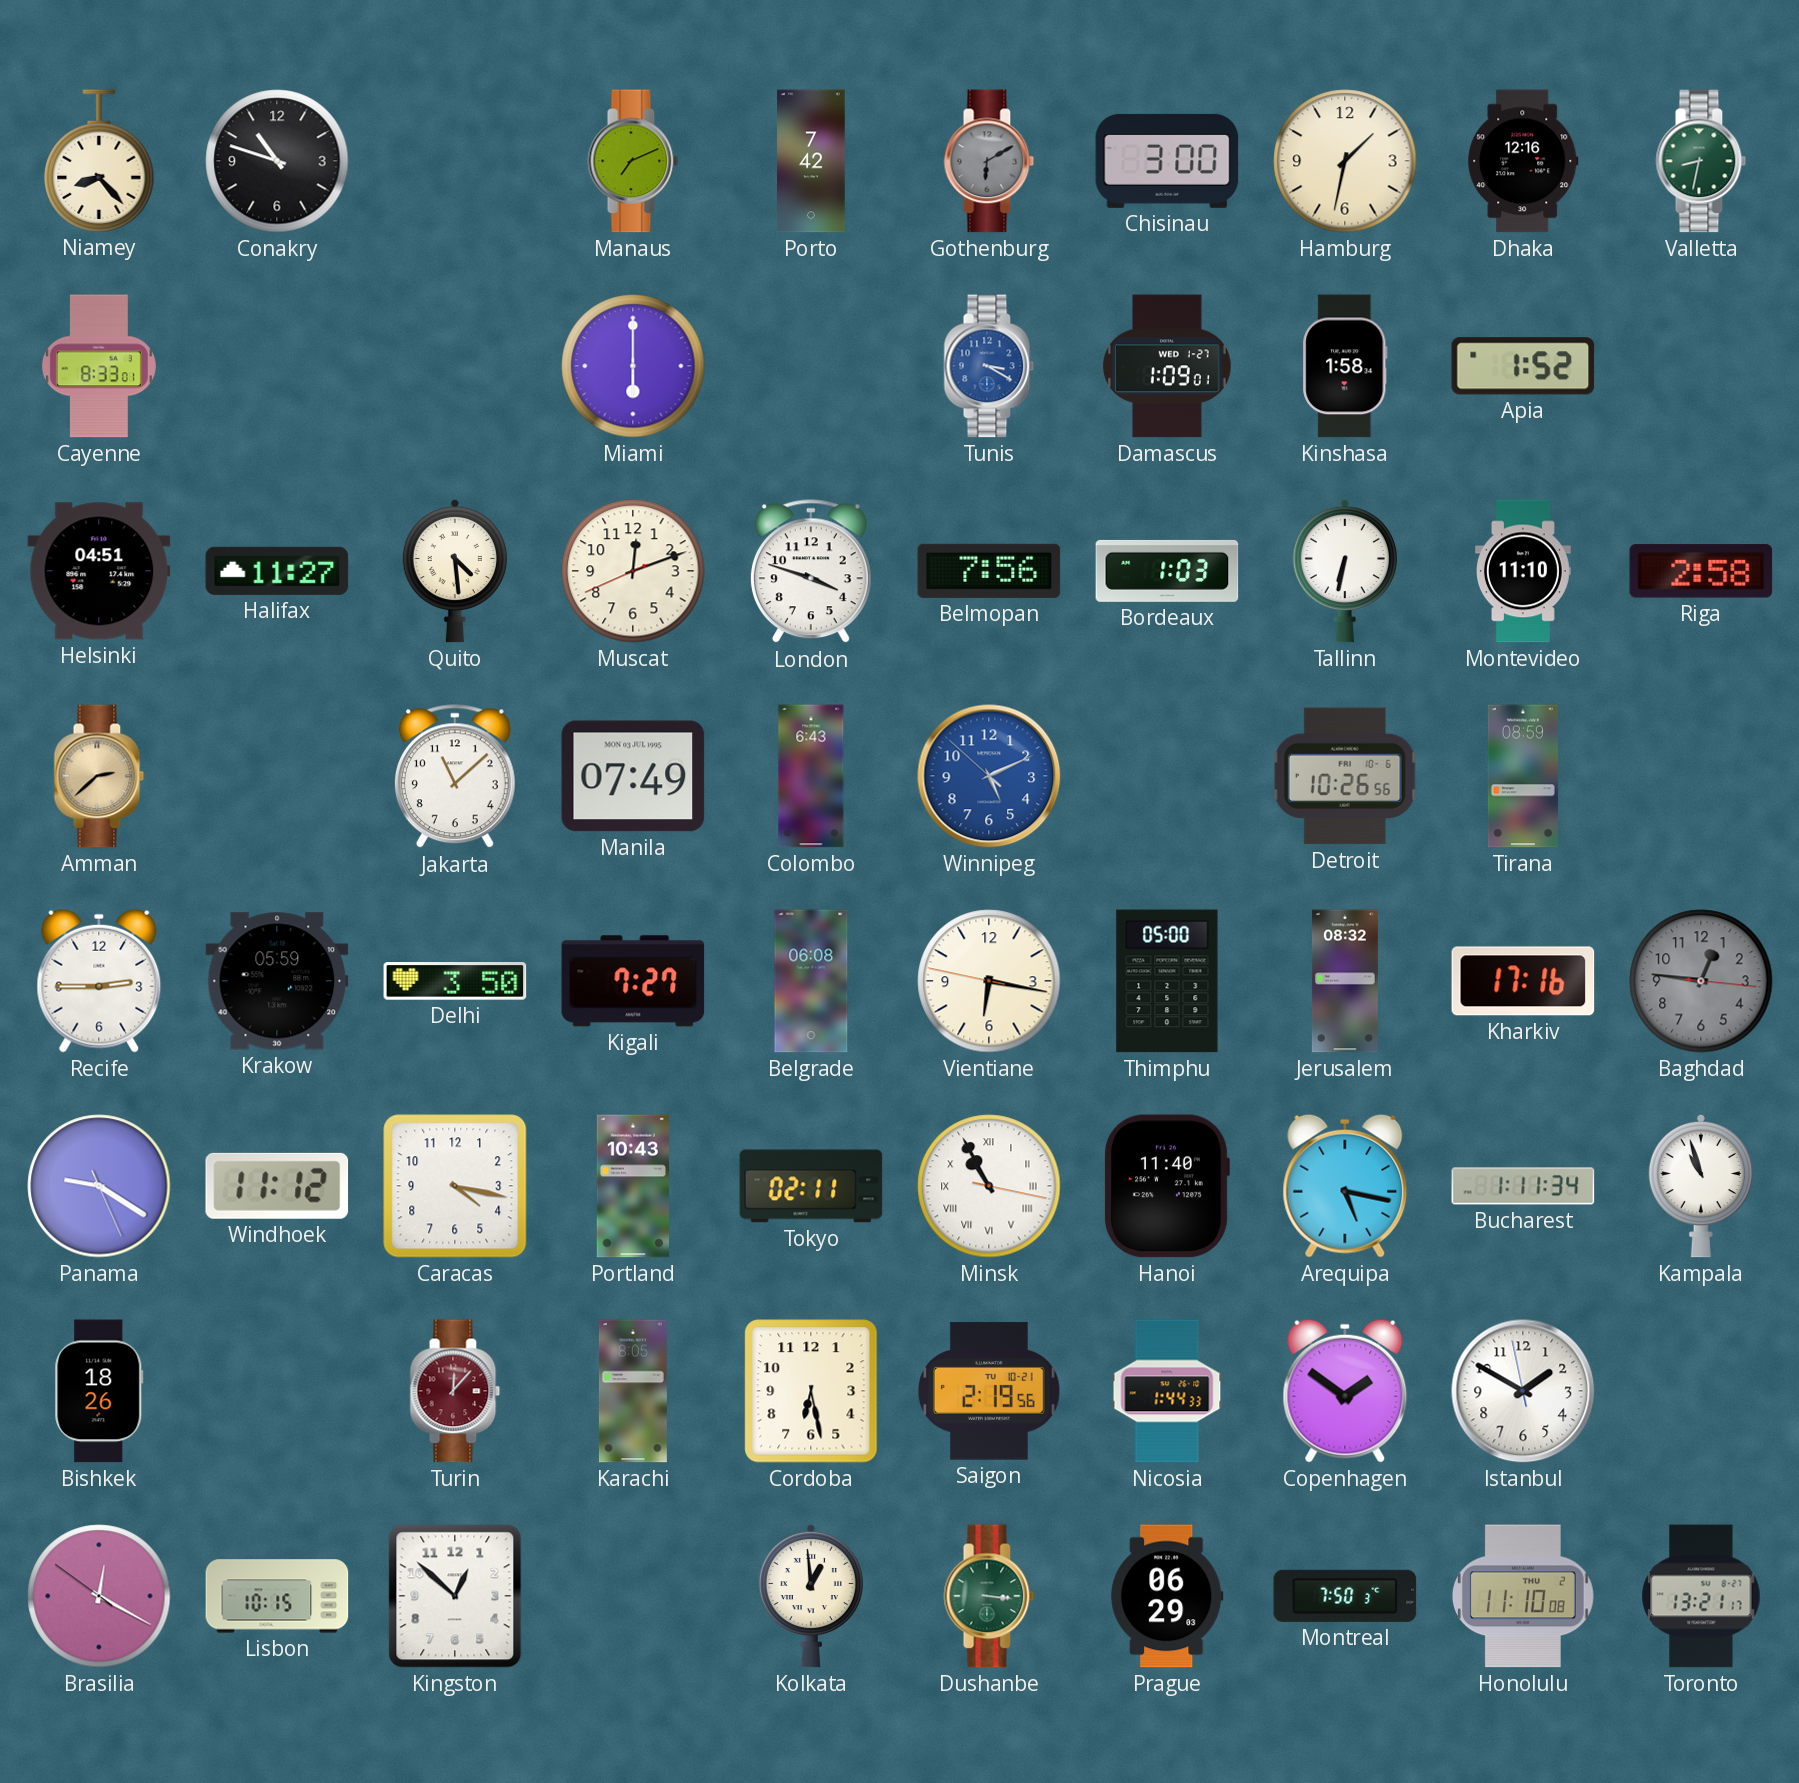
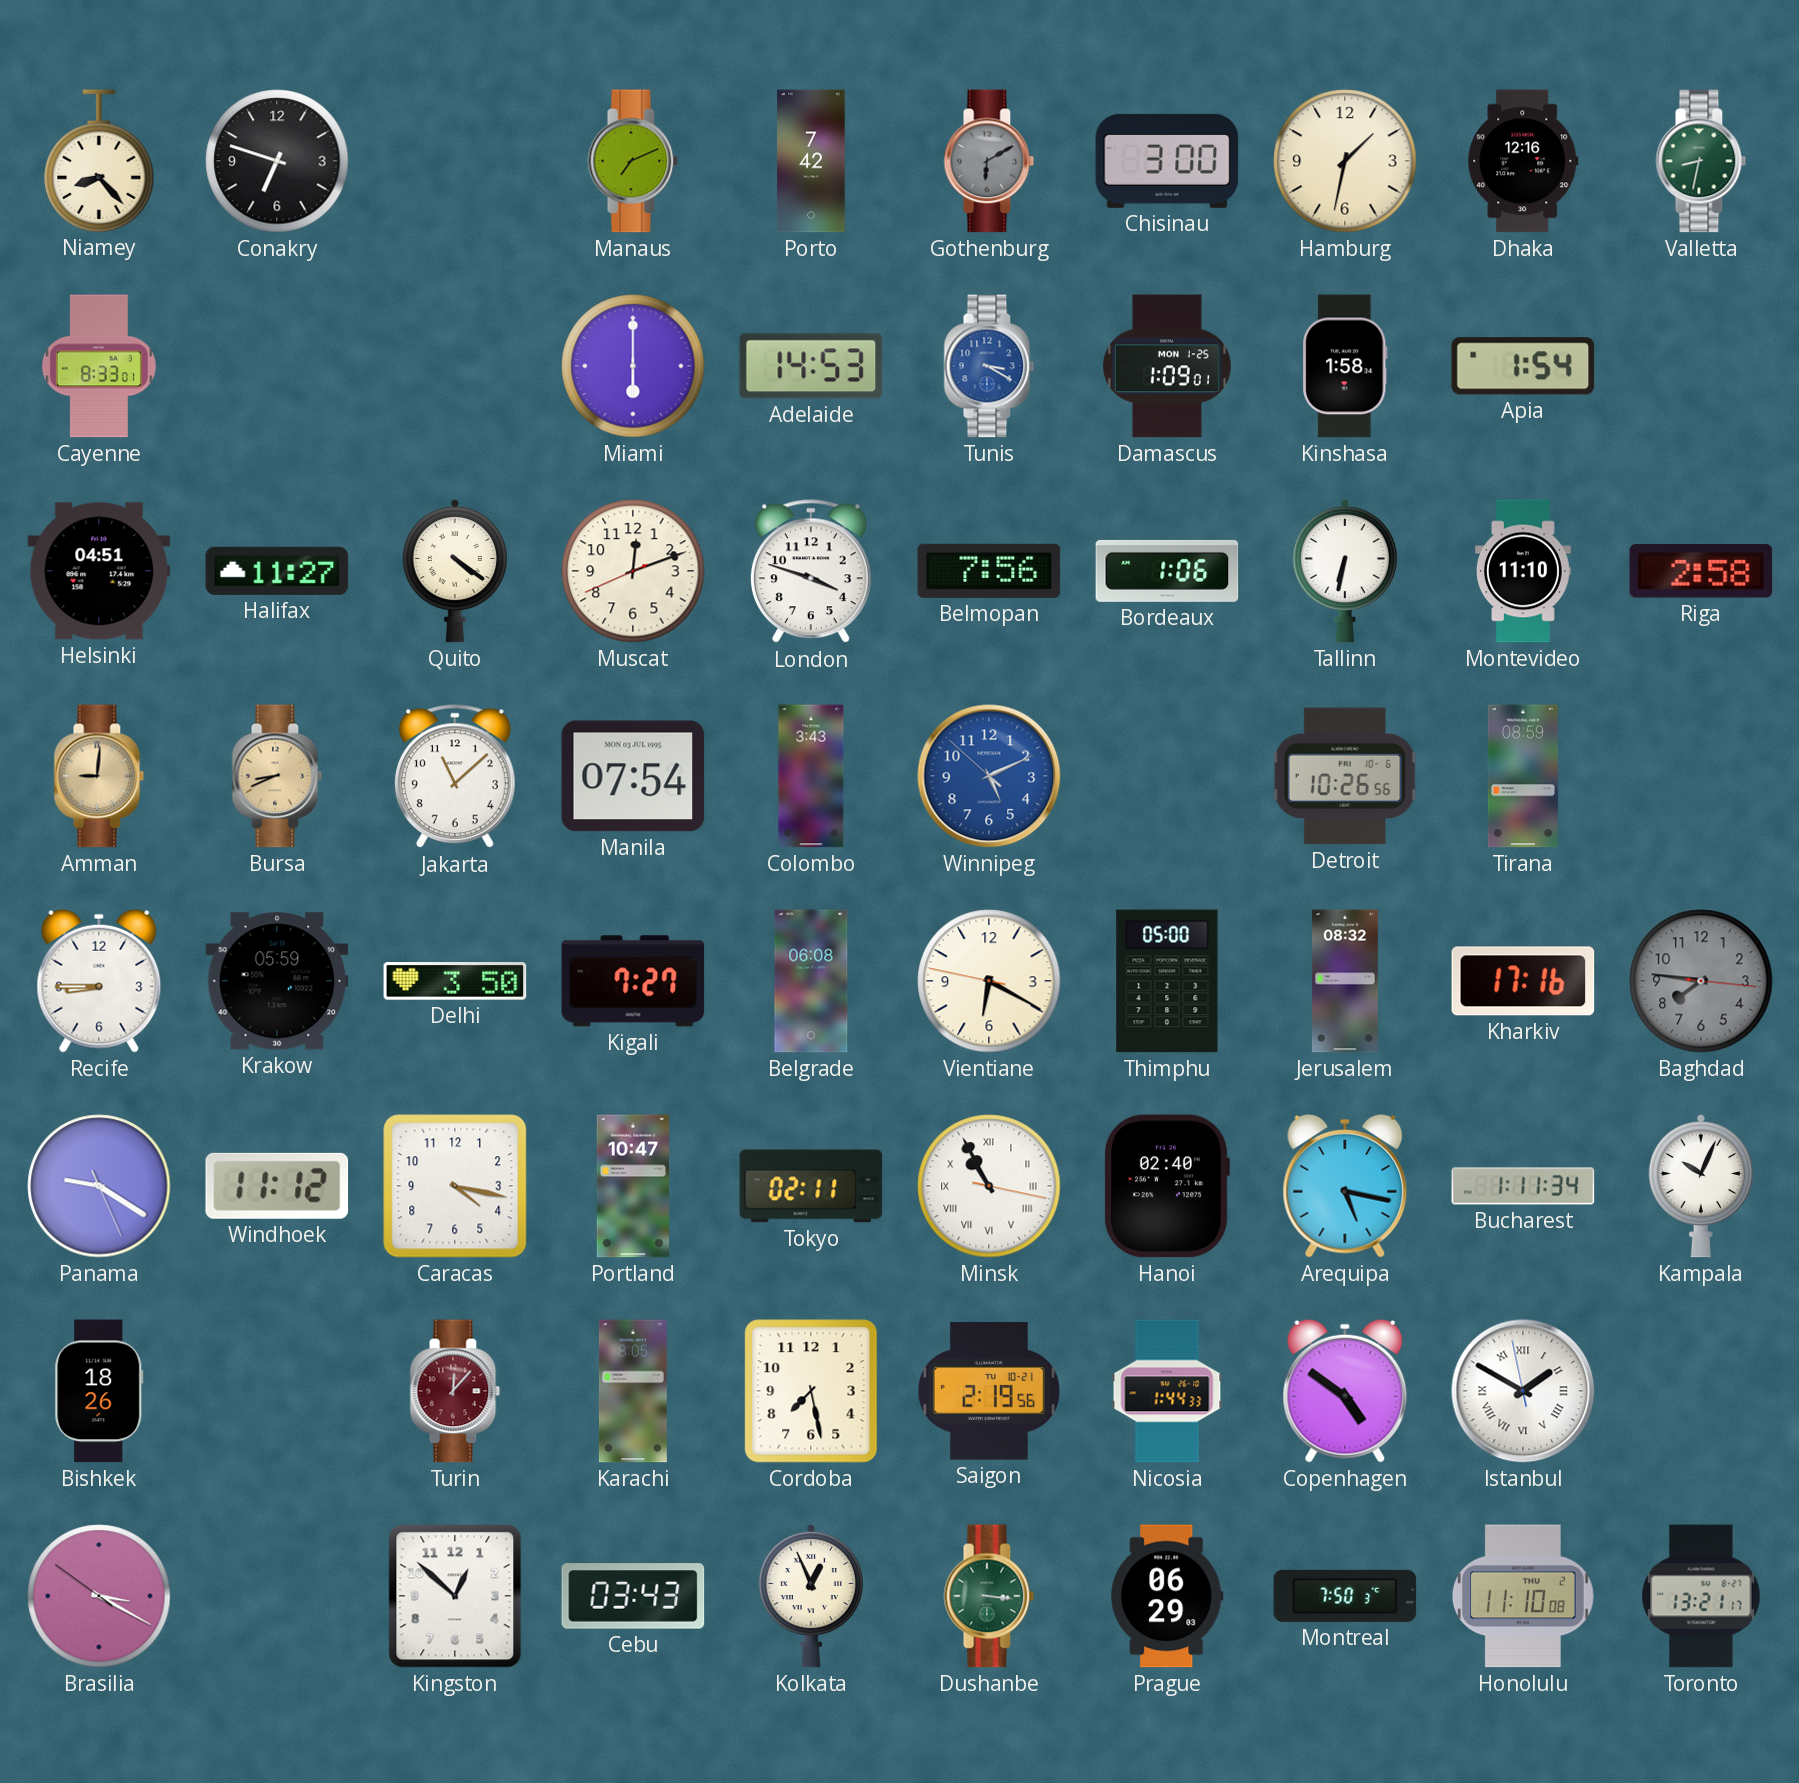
Conakry: 10:48 -> 6:48
Adelaide: none -> 14:53
Damascus date: WED 1-27 -> MON 1-25
Apia: 1:52 -> 1:54
Quito: 4:29 -> 4:21
Bordeaux: 1:03 -> 1:06
Amman: 2:38 -> 9:01
Bursa: none -> 8:41
Manila: 07:49 -> 07:54
Colombo: 6:43 -> 3:43
Recife: 2:45 -> 8:45
Vientiane: 6:16 -> 6:19
Baghdad: 12:46 -> 7:46
Portland: 10:43 -> 10:47
Hanoi: 11:40 -> 02:40
Kampala: 10:57 -> 10:04
Cordoba: 6:28 -> 7:28
Copenhagen: 1:51 -> 4:51
Istanbul numerals: Arabic -> Roman
Brasilia: 12:19 -> 3:19
Lisbon: 10:15 -> none
Cebu: none -> 03:43
Kolkata: 12:59 -> 12:56
